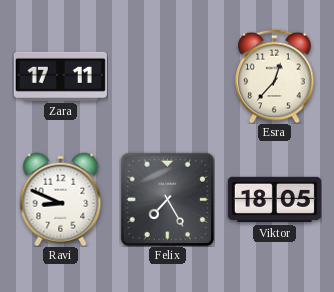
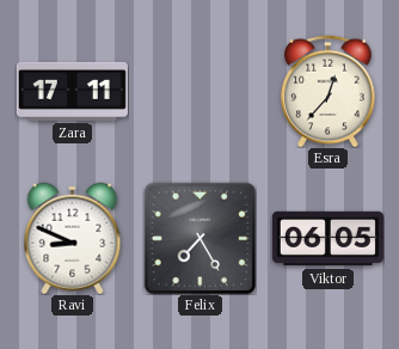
Viktor: 18:05 -> 06:05
